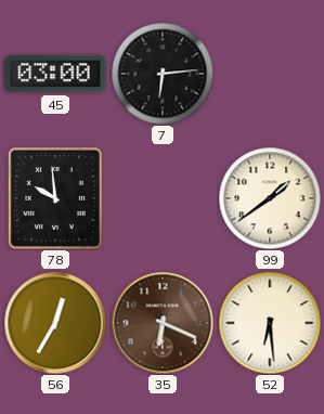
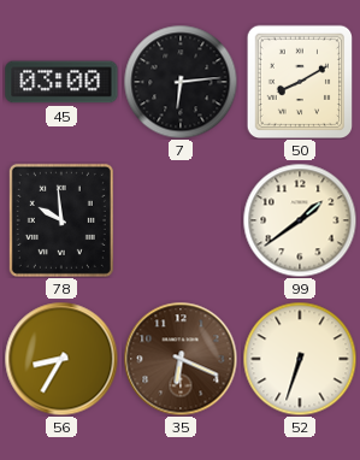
50: none -> 8:10
56: 12:35 -> 8:35
52: 6:29 -> 6:33
